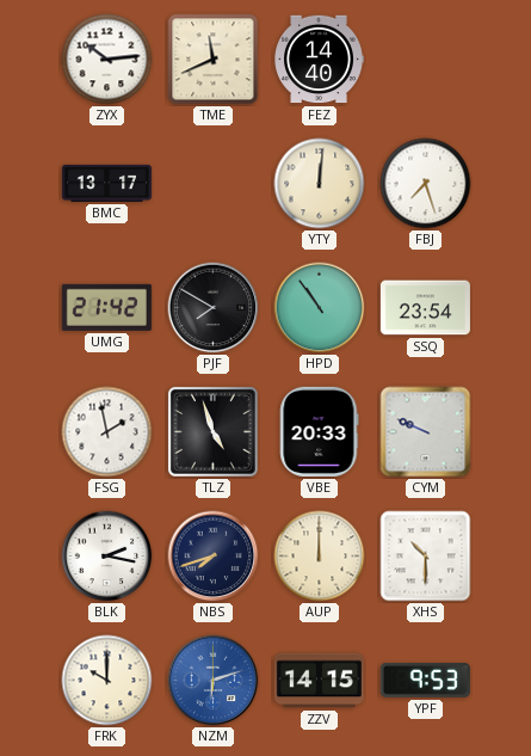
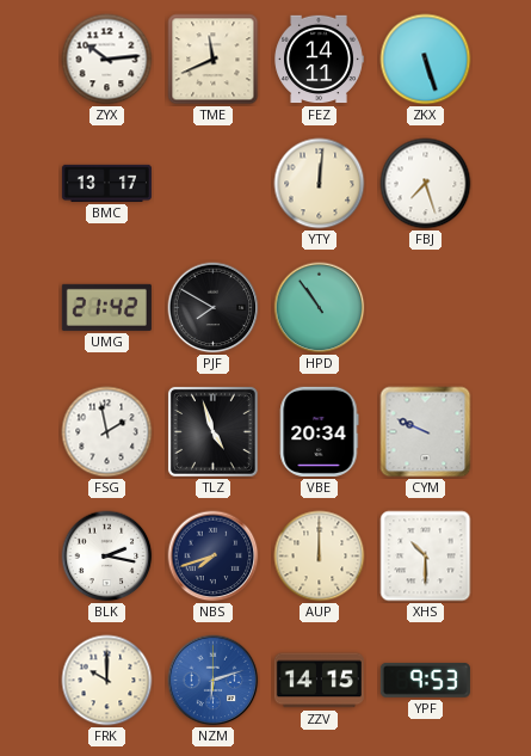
FEZ: 14:40 -> 14:11
ZKX: none -> 5:27
SSQ: 23:54 -> none
VBE: 20:33 -> 20:34
